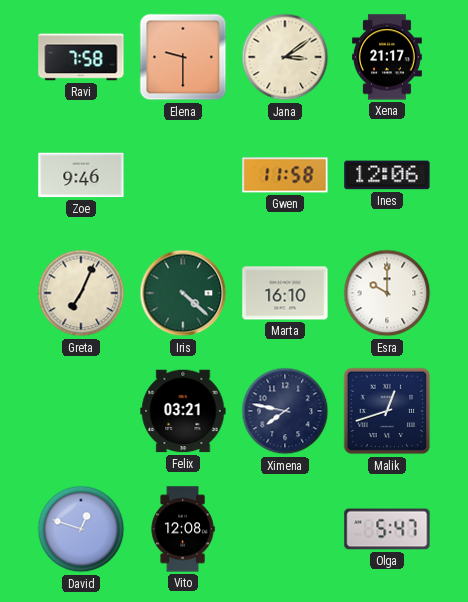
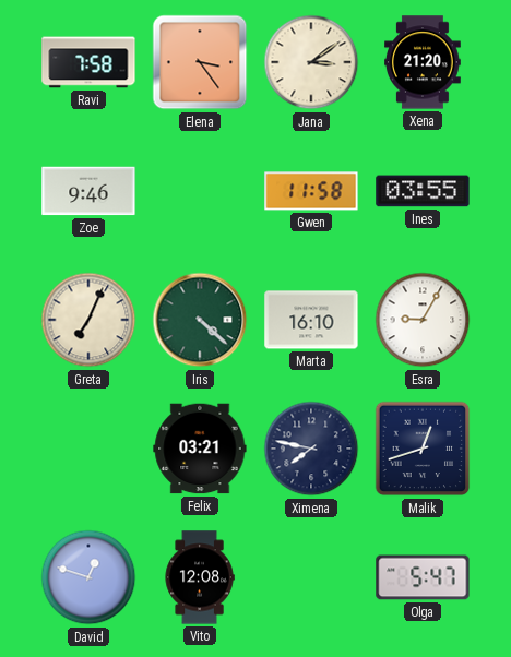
Elena: 9:30 -> 3:24
Xena: 21:17 -> 21:20
Ines: 12:06 -> 03:55
Esra: 10:00 -> 9:05
